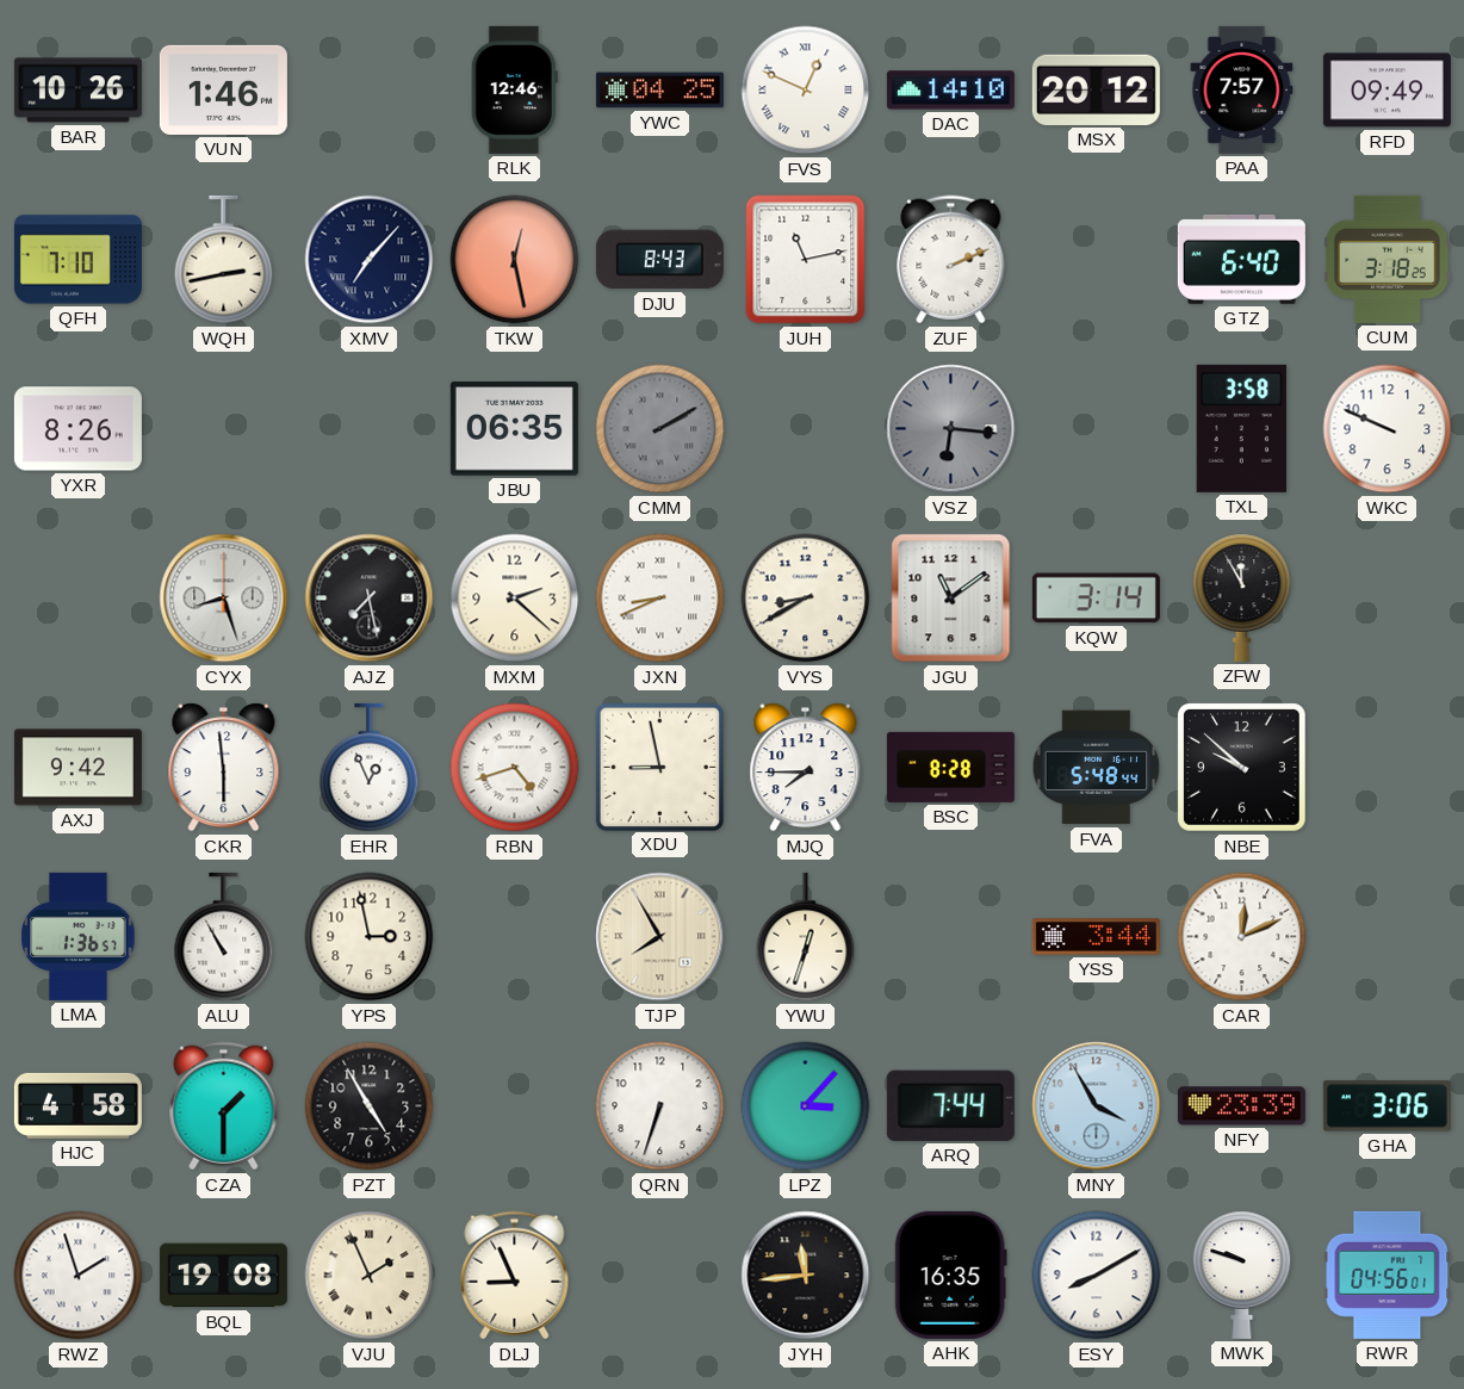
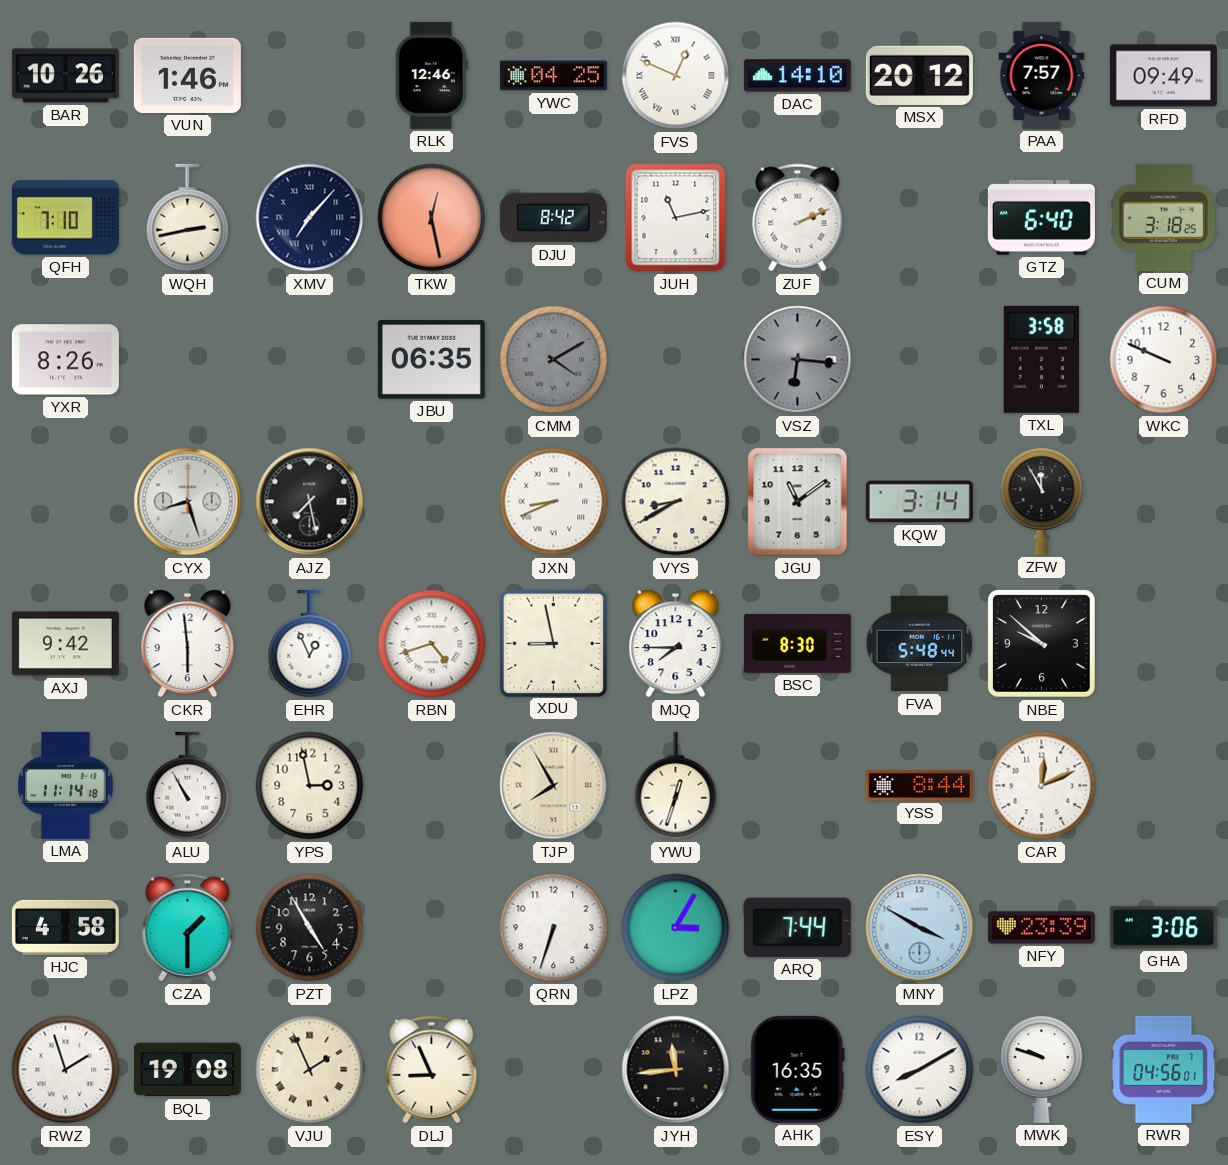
DJU: 8:43 -> 8:42
CMM: 2:10 -> 4:10
MXM: 2:22 -> none
BSC: 8:28 -> 8:30
LMA: 1:36 -> 11:14
YSS: 3:44 -> 8:44
LPZ: 3:07 -> 3:05
MNY: 3:55 -> 3:50
